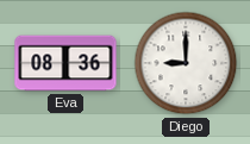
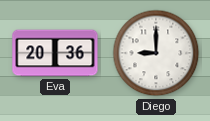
Eva: 08:36 -> 20:36
